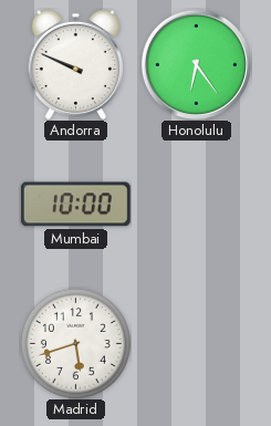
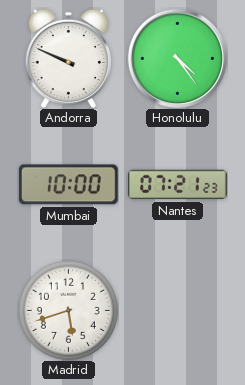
Honolulu: 6:24 -> 4:24
Nantes: none -> 07:21
